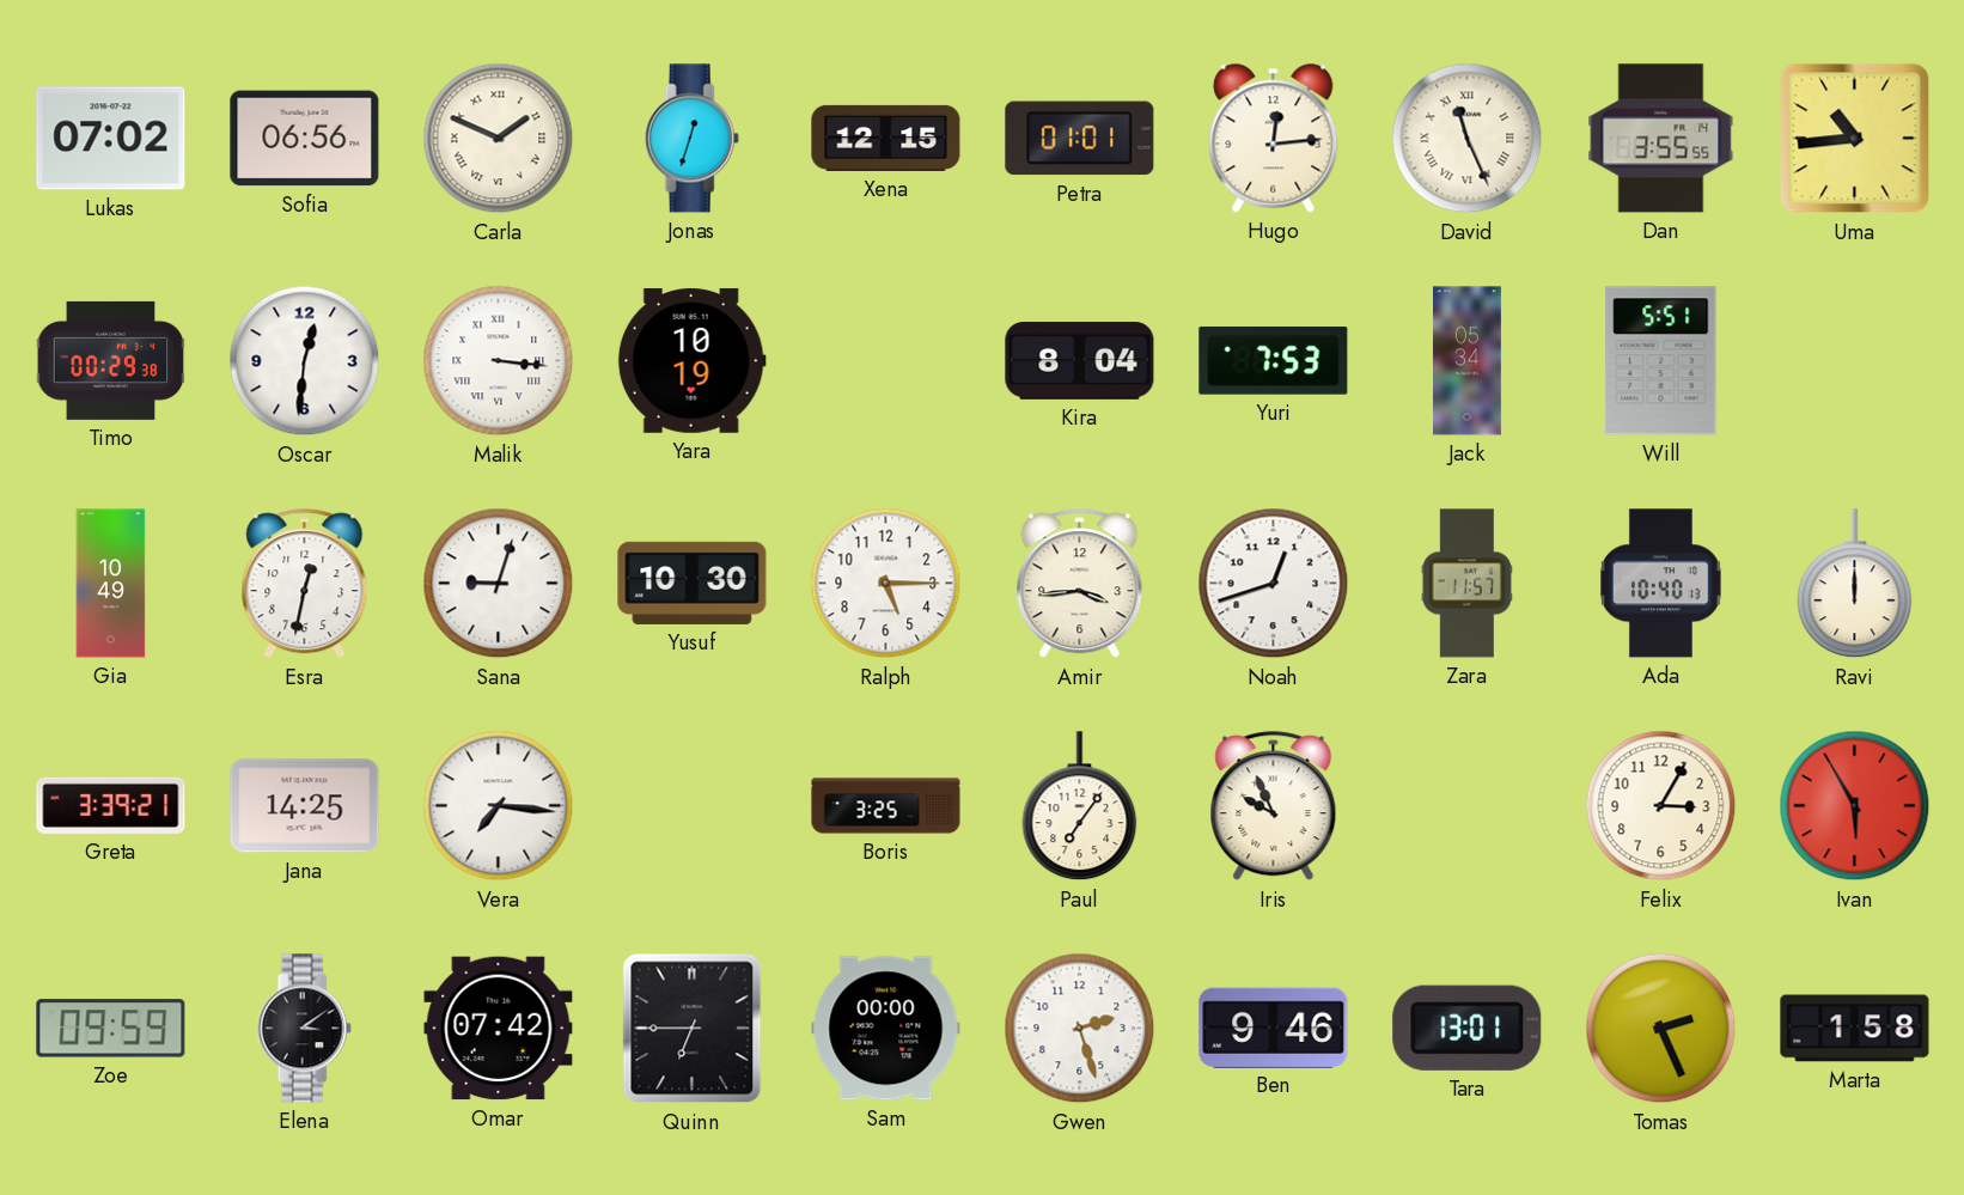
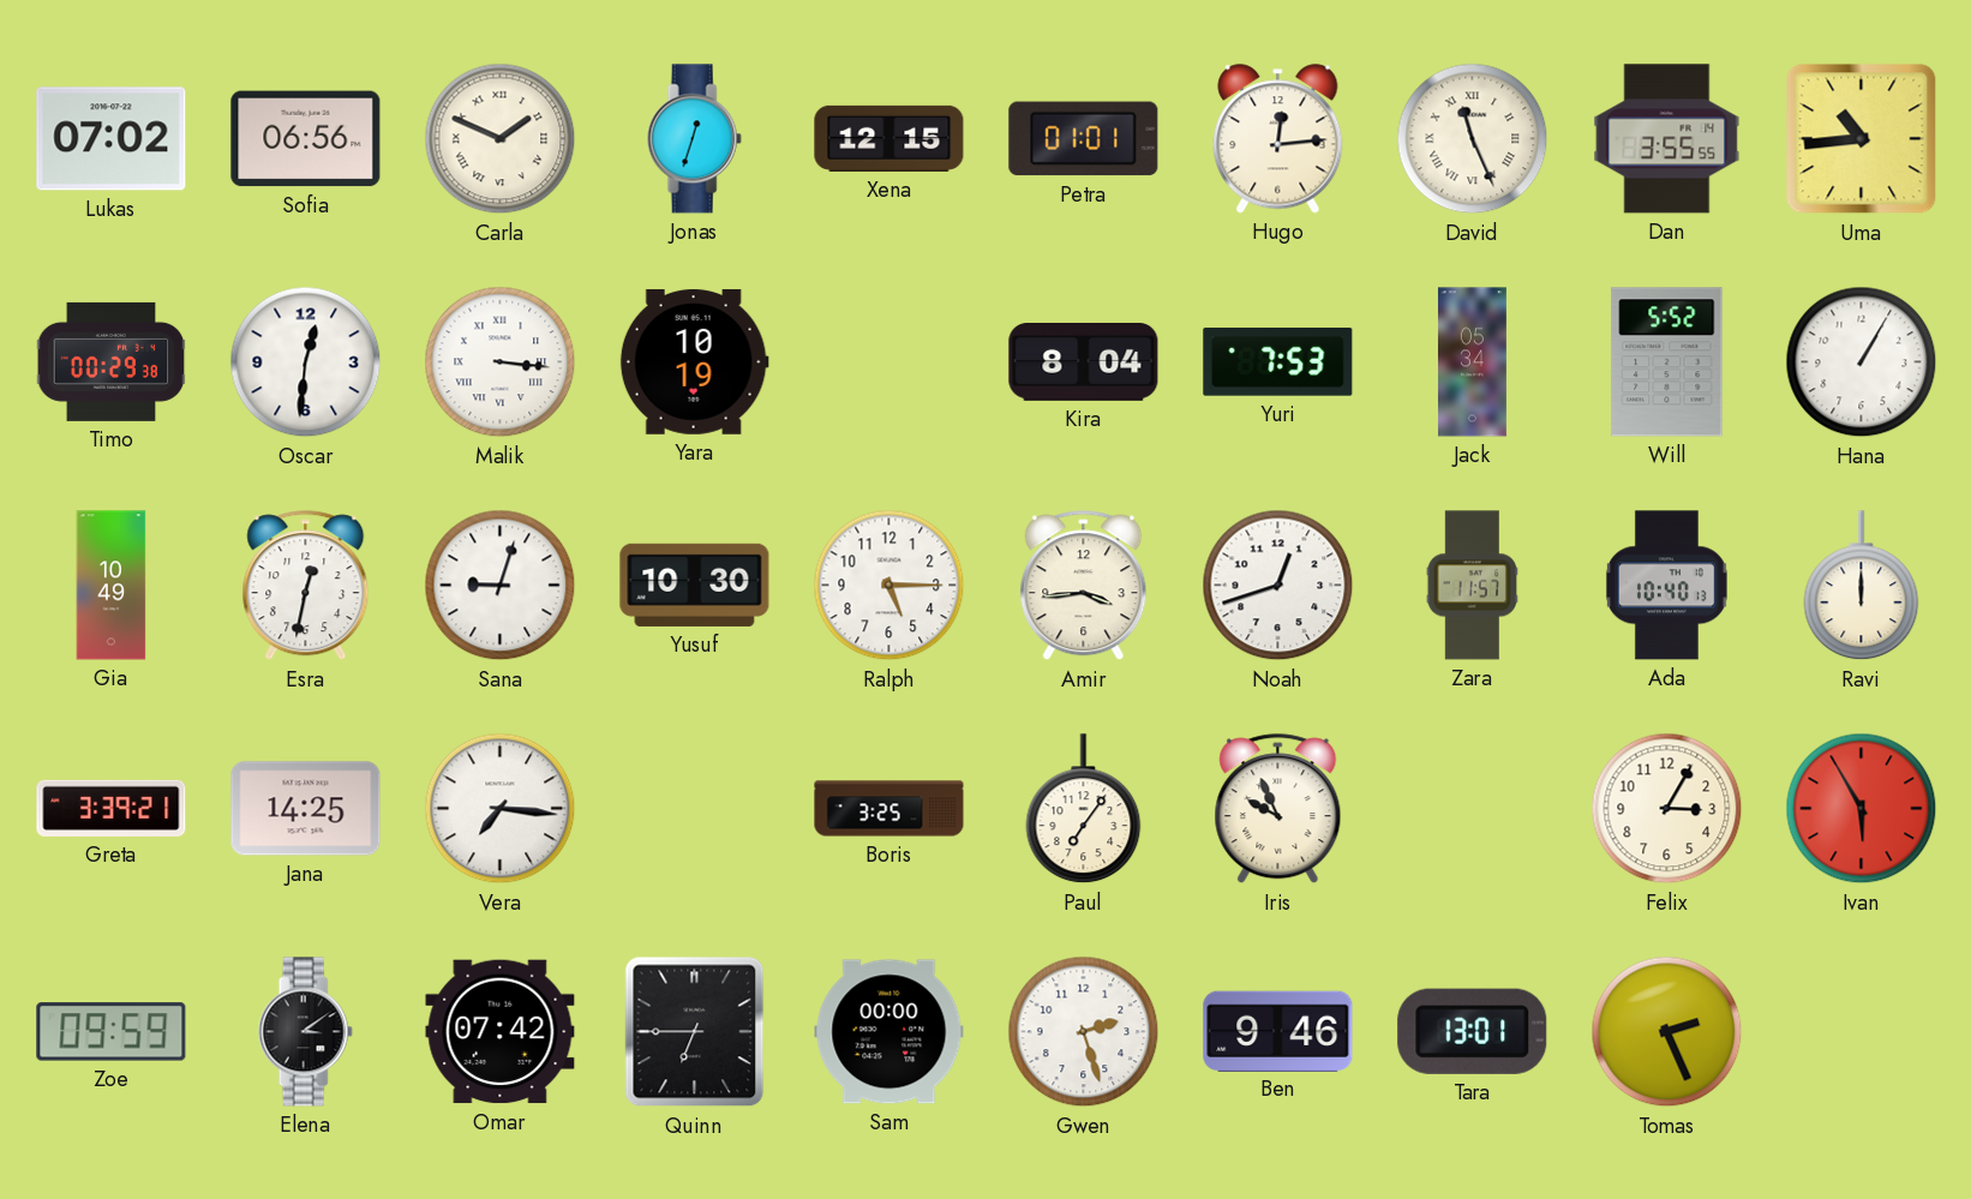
Will: 5:51 -> 5:52
Hana: none -> 1:05
Marta: 1:58 -> none
